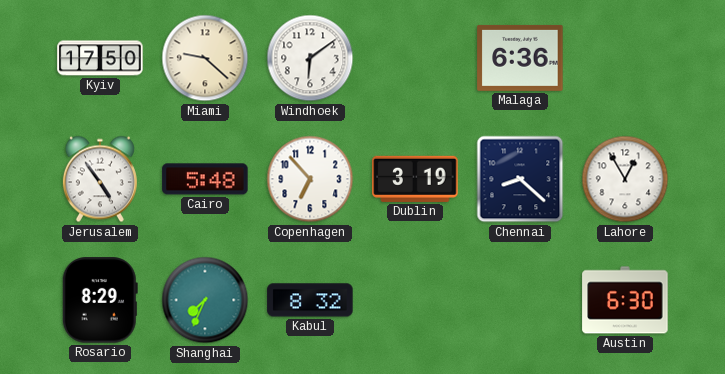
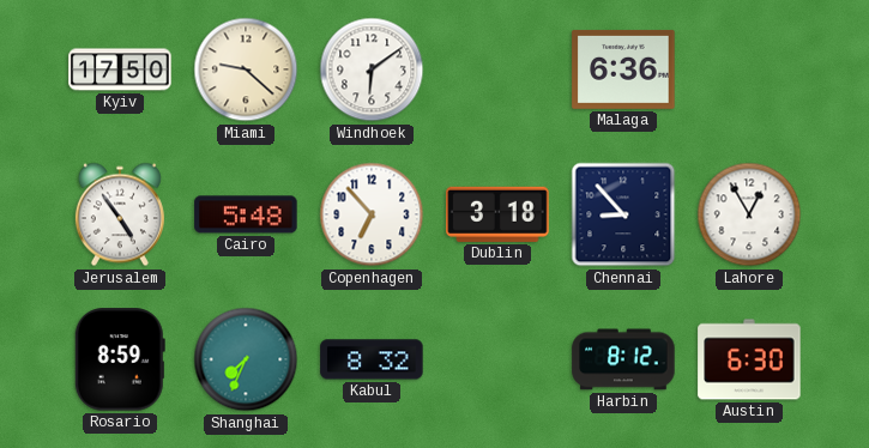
Dublin: 3:19 -> 3:18
Chennai: 8:22 -> 8:53
Rosario: 8:29 -> 8:59
Harbin: none -> 8:12
